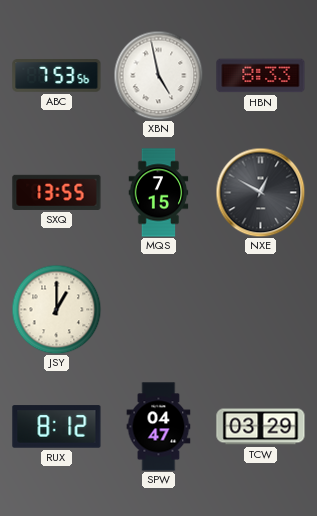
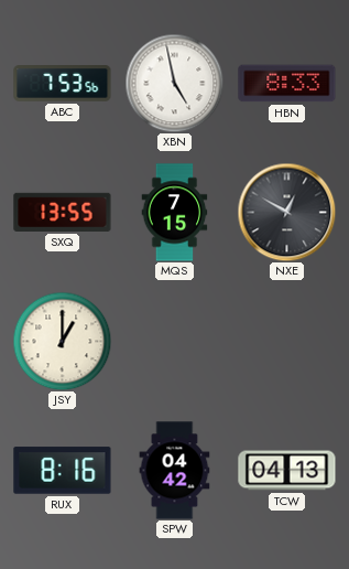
RUX: 8:12 -> 8:16
SPW: 04:47 -> 04:42
TCW: 03:29 -> 04:13
